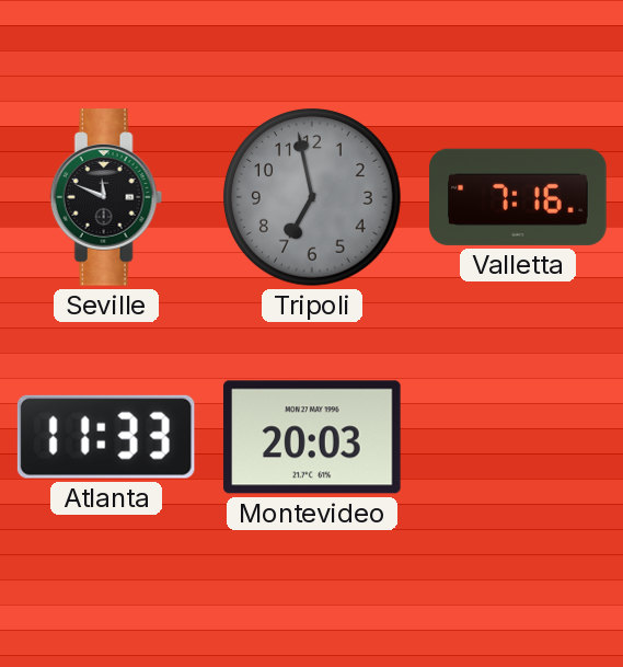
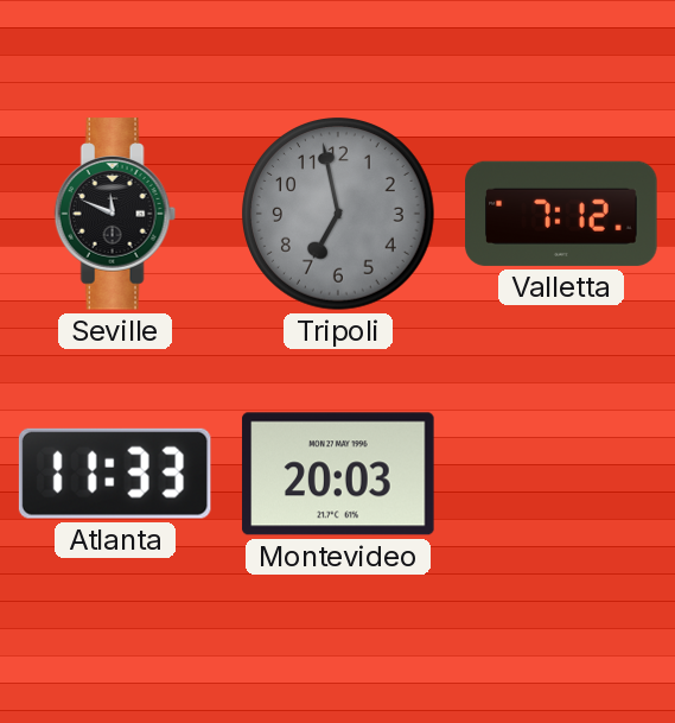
Valletta: 7:16 -> 7:12
